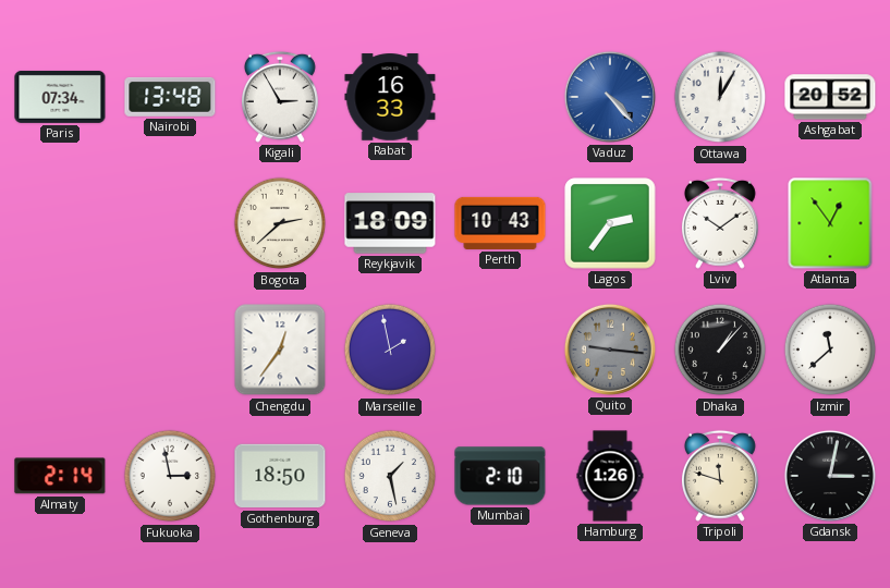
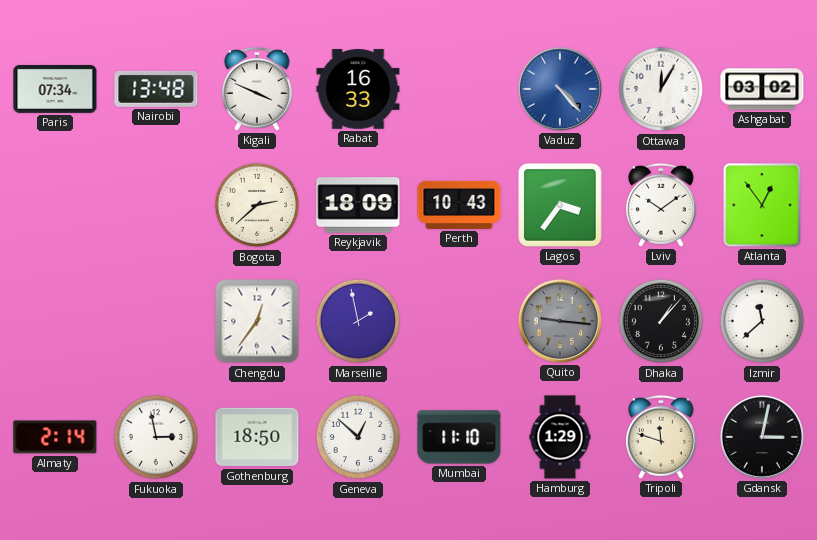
Kigali: 2:55 -> 3:49
Ashgabat: 20:52 -> 03:02
Lagos: 2:36 -> 3:36
Geneva: 1:28 -> 12:52
Mumbai: 2:10 -> 11:10
Hamburg: 1:26 -> 1:29
